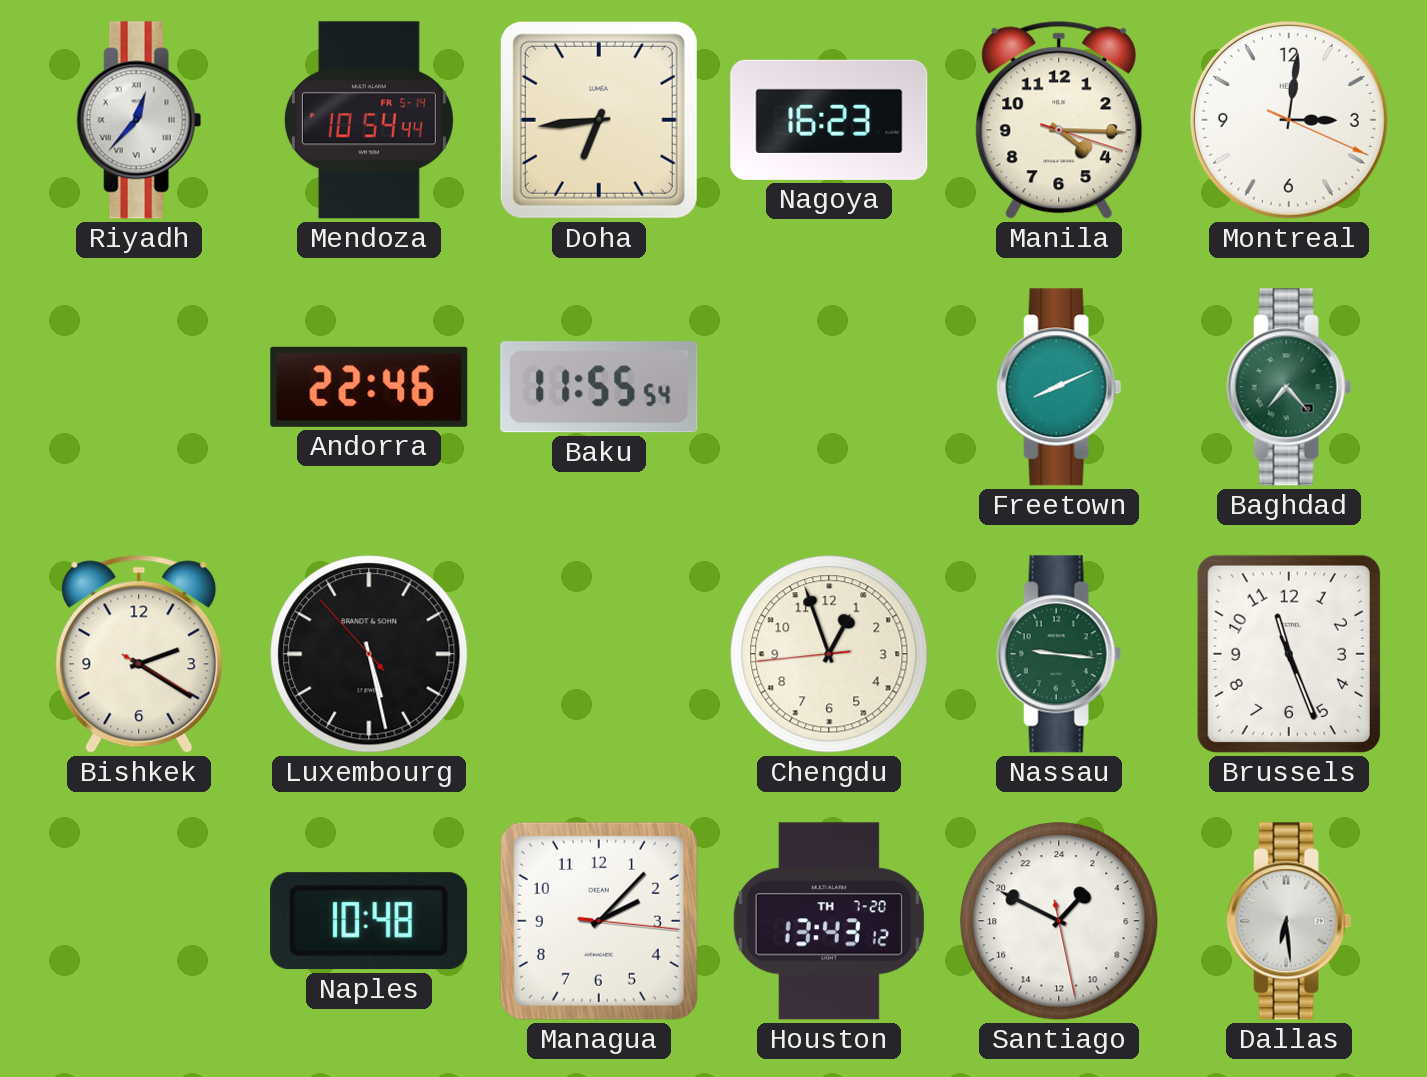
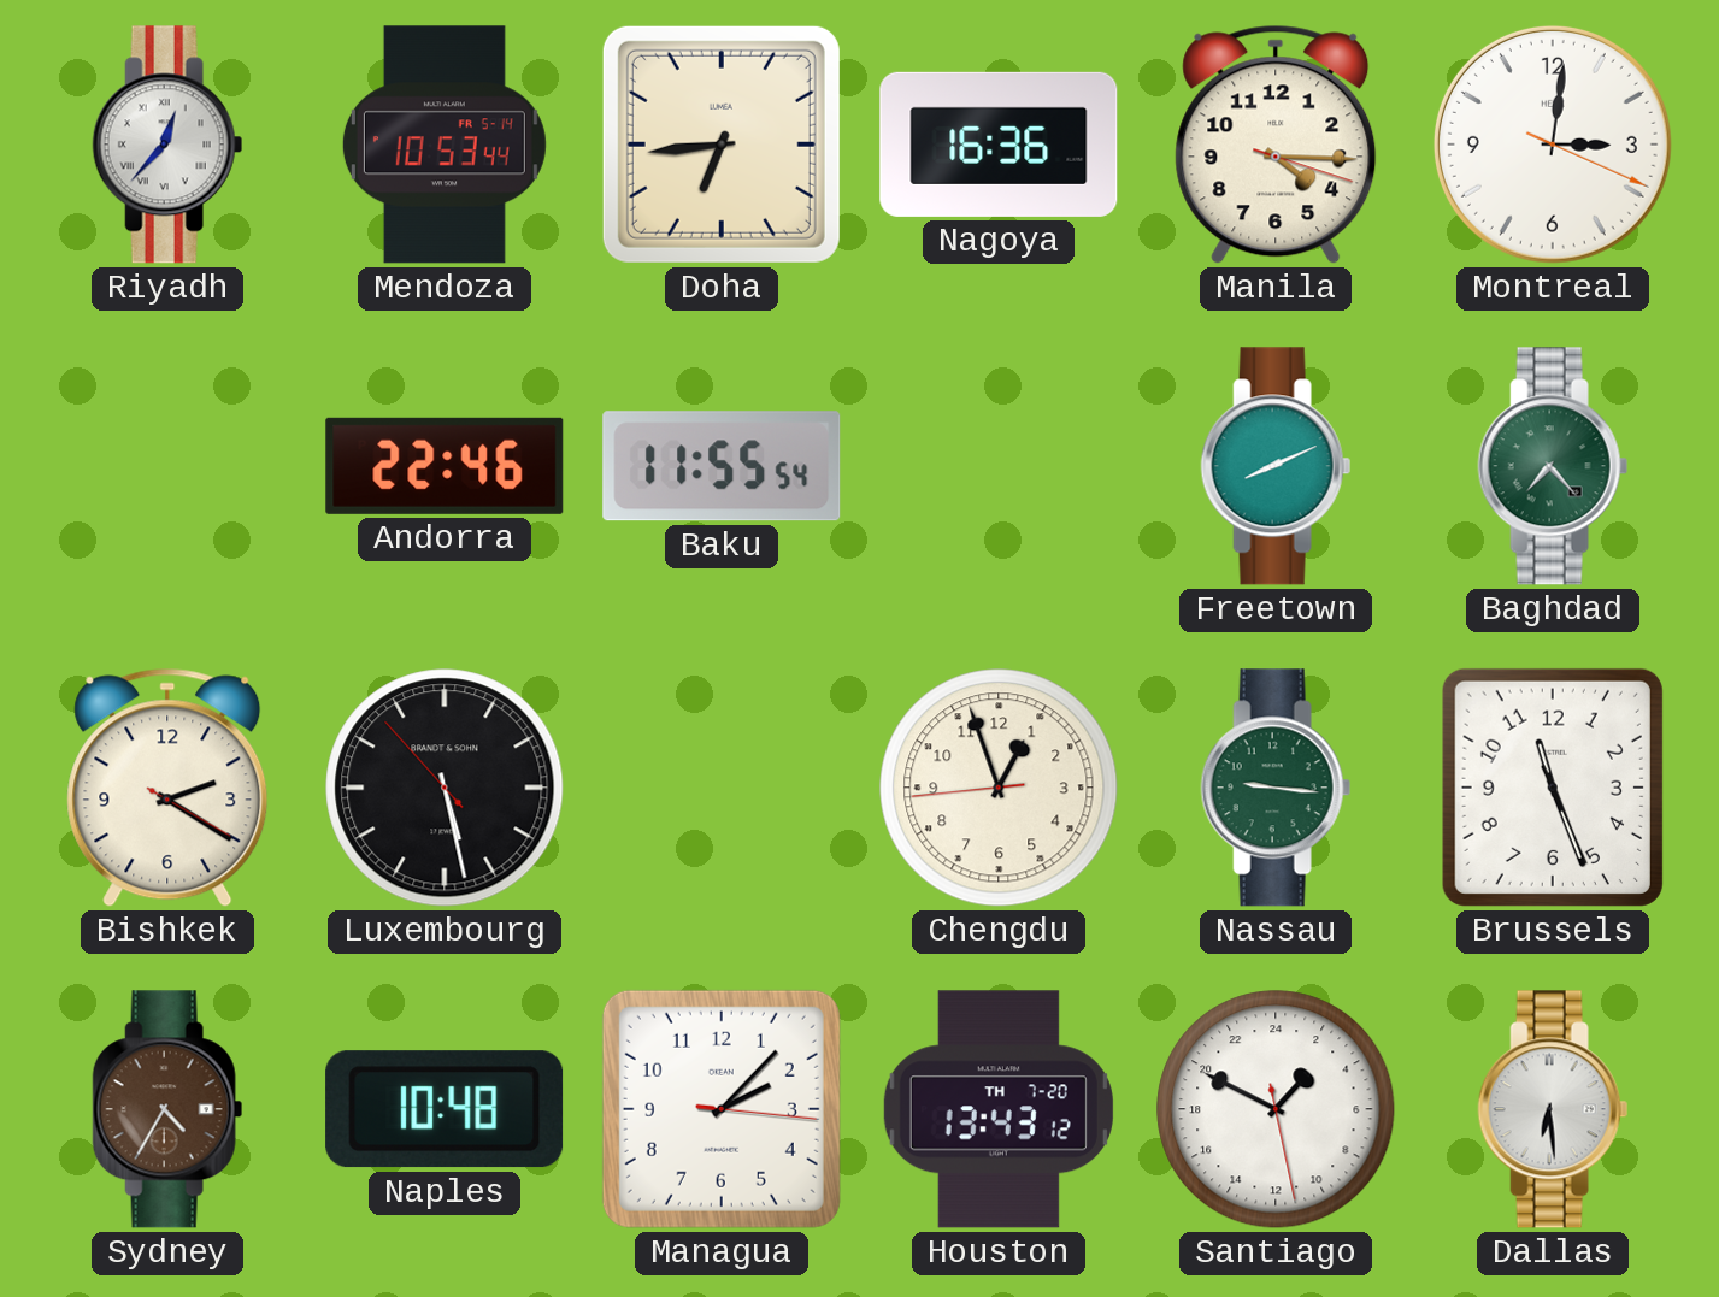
Mendoza: 10:54 -> 10:53
Nagoya: 16:23 -> 16:36
Sydney: none -> 4:35
